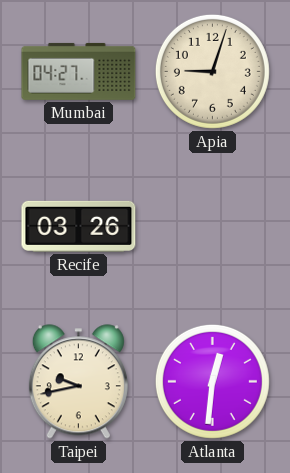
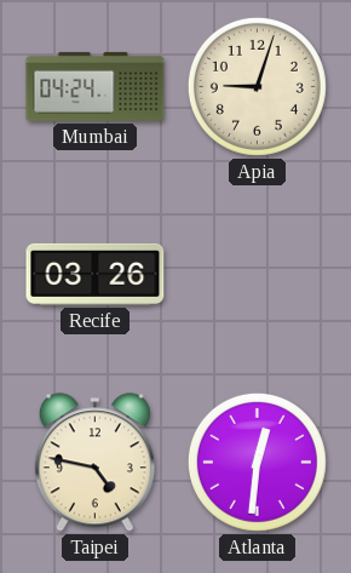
Mumbai: 04:27 -> 04:24
Taipei: 9:43 -> 4:47
